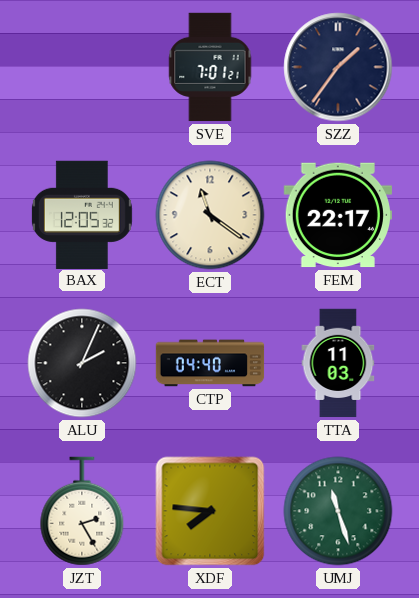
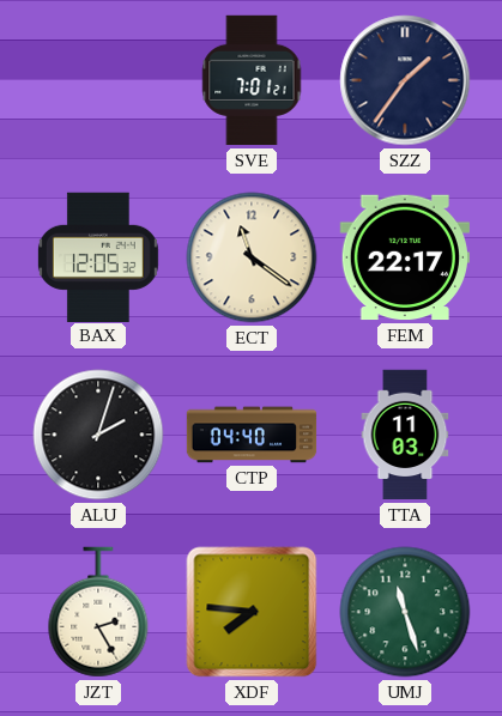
ALU: 2:04 -> 2:03
